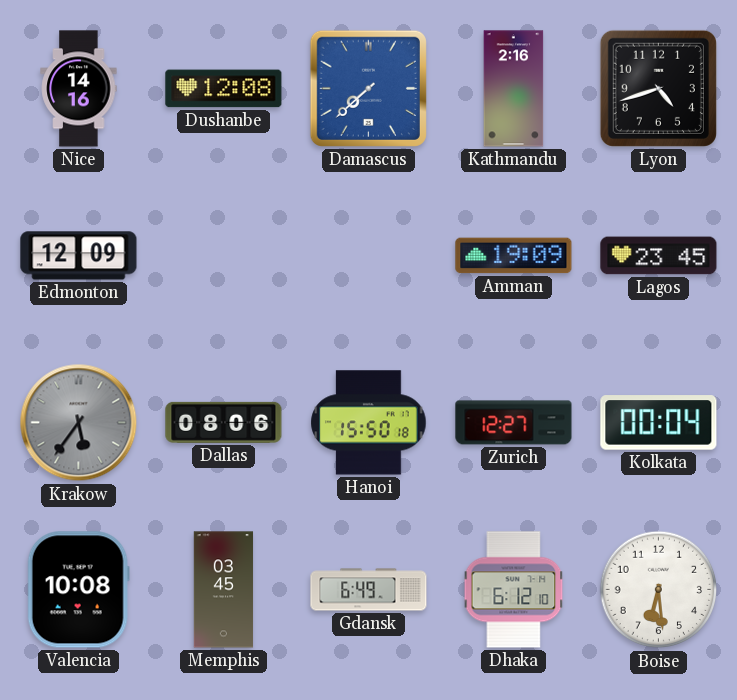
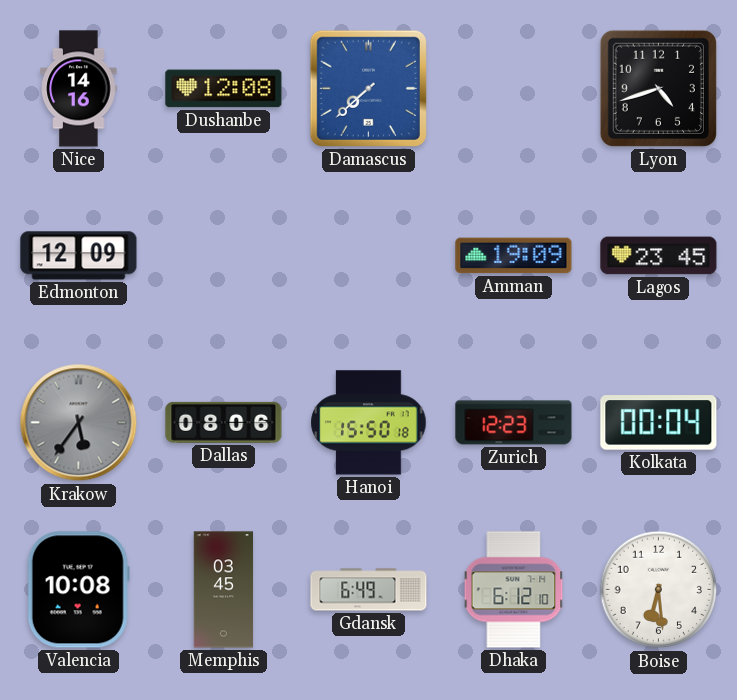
Kathmandu: 2:16 -> none
Zurich: 12:27 -> 12:23
